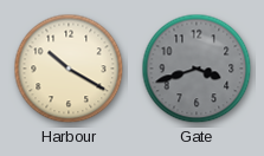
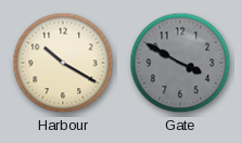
Gate: 3:42 -> 3:50
